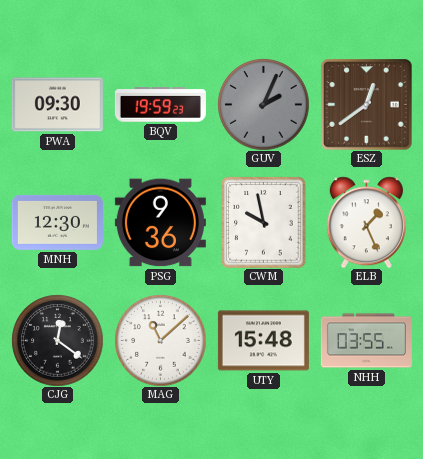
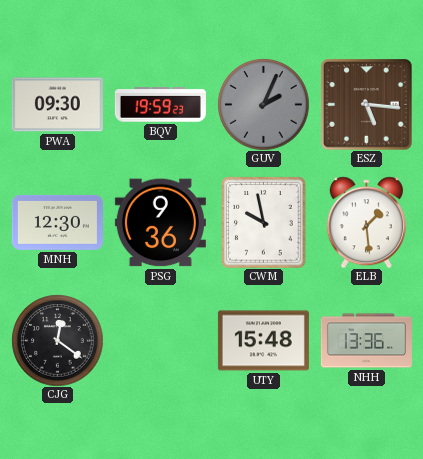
ESZ: 12:39 -> 5:16
ELB: 1:26 -> 1:29
MAG: 11:08 -> none
NHH: 03:55 -> 13:36
